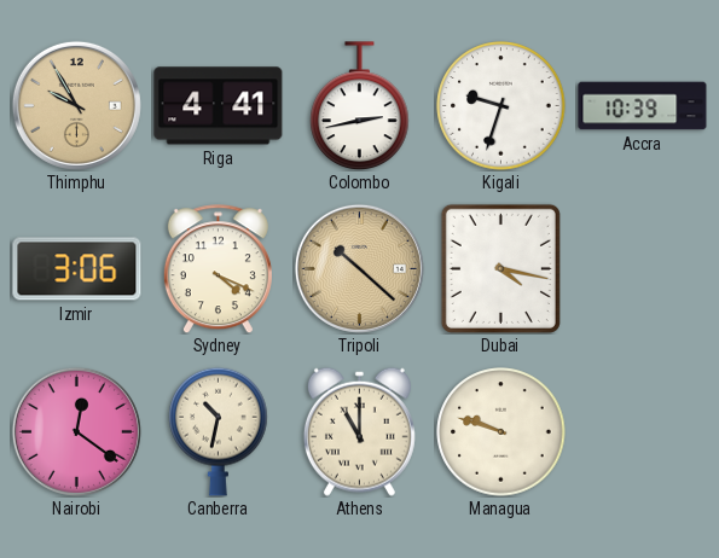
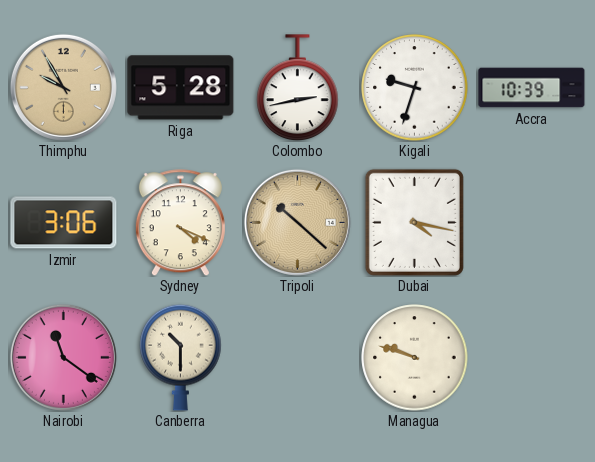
Riga: 4:41 -> 5:28
Nairobi: 12:21 -> 11:21
Canberra: 10:32 -> 10:30
Athens: 11:00 -> none
